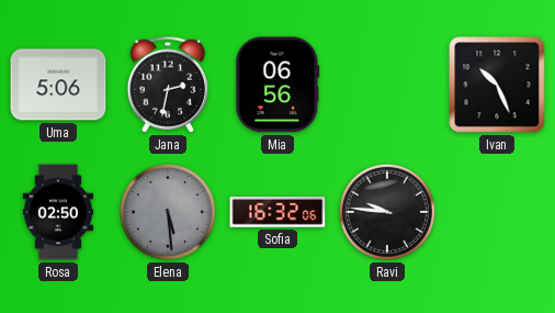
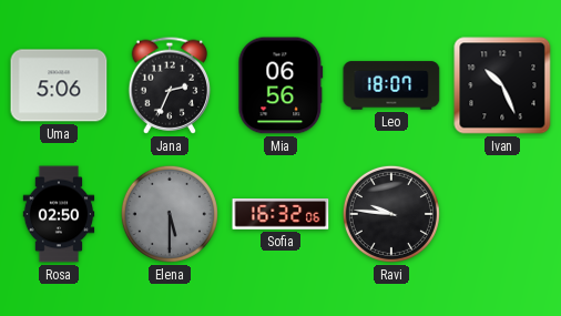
Jana: 2:32 -> 2:34
Leo: none -> 18:07
Elena: 5:29 -> 5:30
